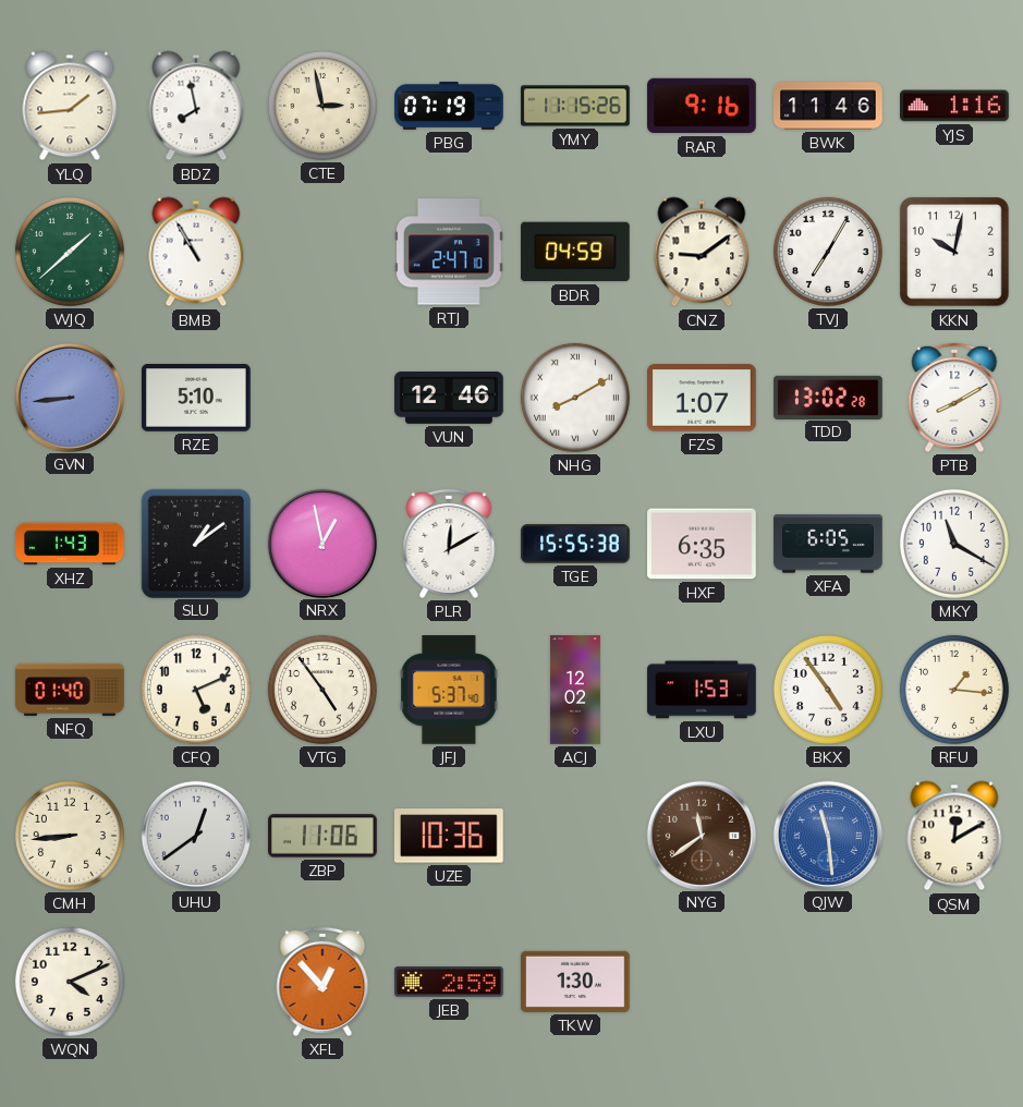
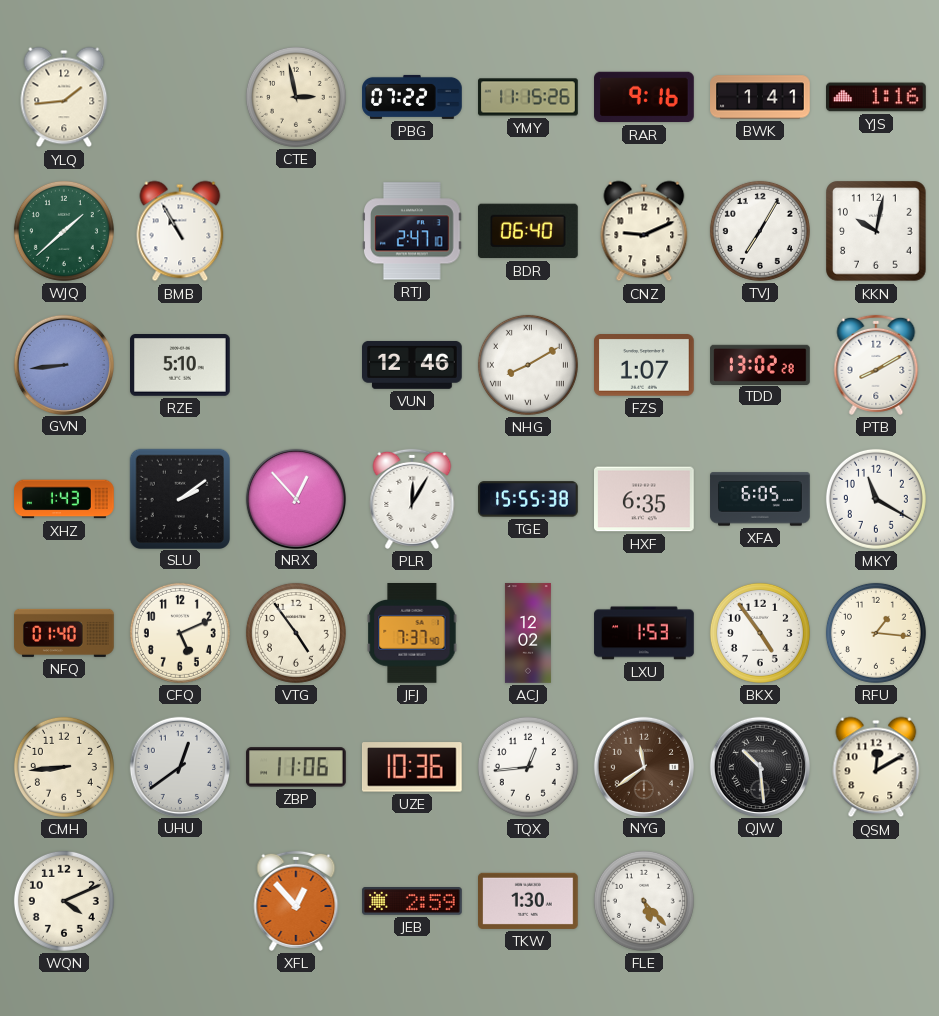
BDZ: 7:58 -> none
PBG: 07:19 -> 07:22
BWK: 11:46 -> 1:41
BDR: 04:59 -> 06:40
CNZ: 9:09 -> 9:11
SLU: 1:09 -> 2:09
NRX: 12:58 -> 12:53
PLR: 12:10 -> 12:05
JFJ: 5:37 -> 7:37
TQX: none -> 12:44
QJW: 11:29 -> 10:29
QJW dial: blue -> black
FLE: none -> 5:23
